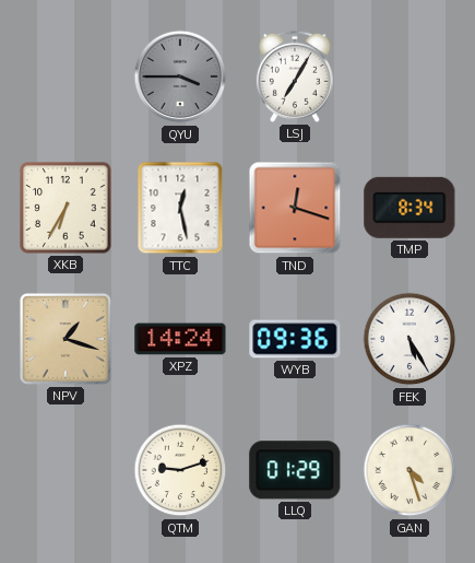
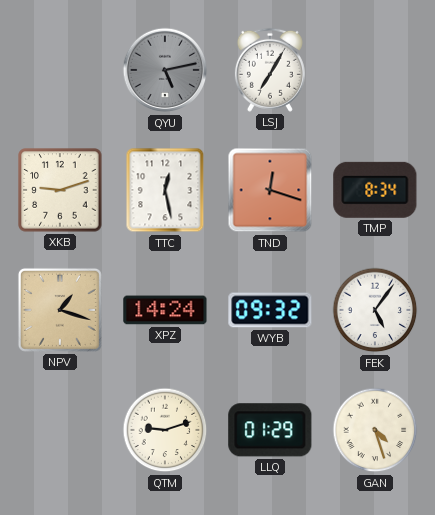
QYU: 3:45 -> 5:13
XKB: 6:35 -> 9:12
WYB: 09:36 -> 09:32
FEK: 5:25 -> 5:06
